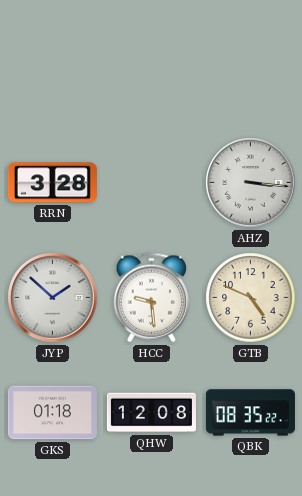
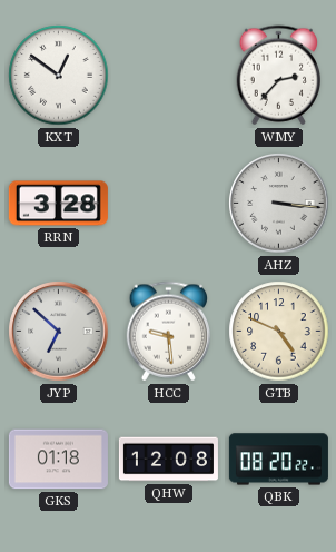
KXT: none -> 12:51
WMY: none -> 2:37
JYP: 1:52 -> 6:52
QBK: 08:35 -> 08:20
